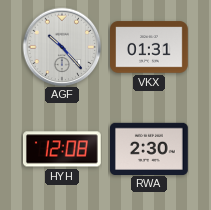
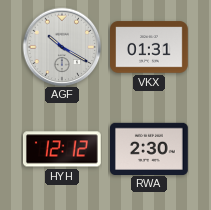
AGF: 10:23 -> 10:20
HYH: 12:08 -> 12:12
